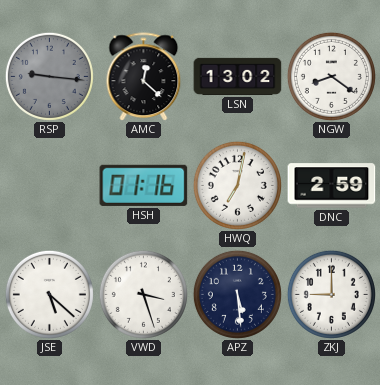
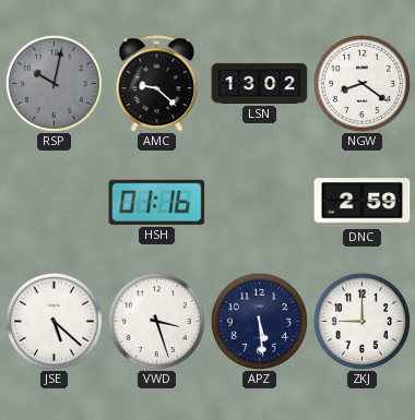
RSP: 9:16 -> 10:02
AMC: 12:22 -> 9:22
HWQ: 7:02 -> none
